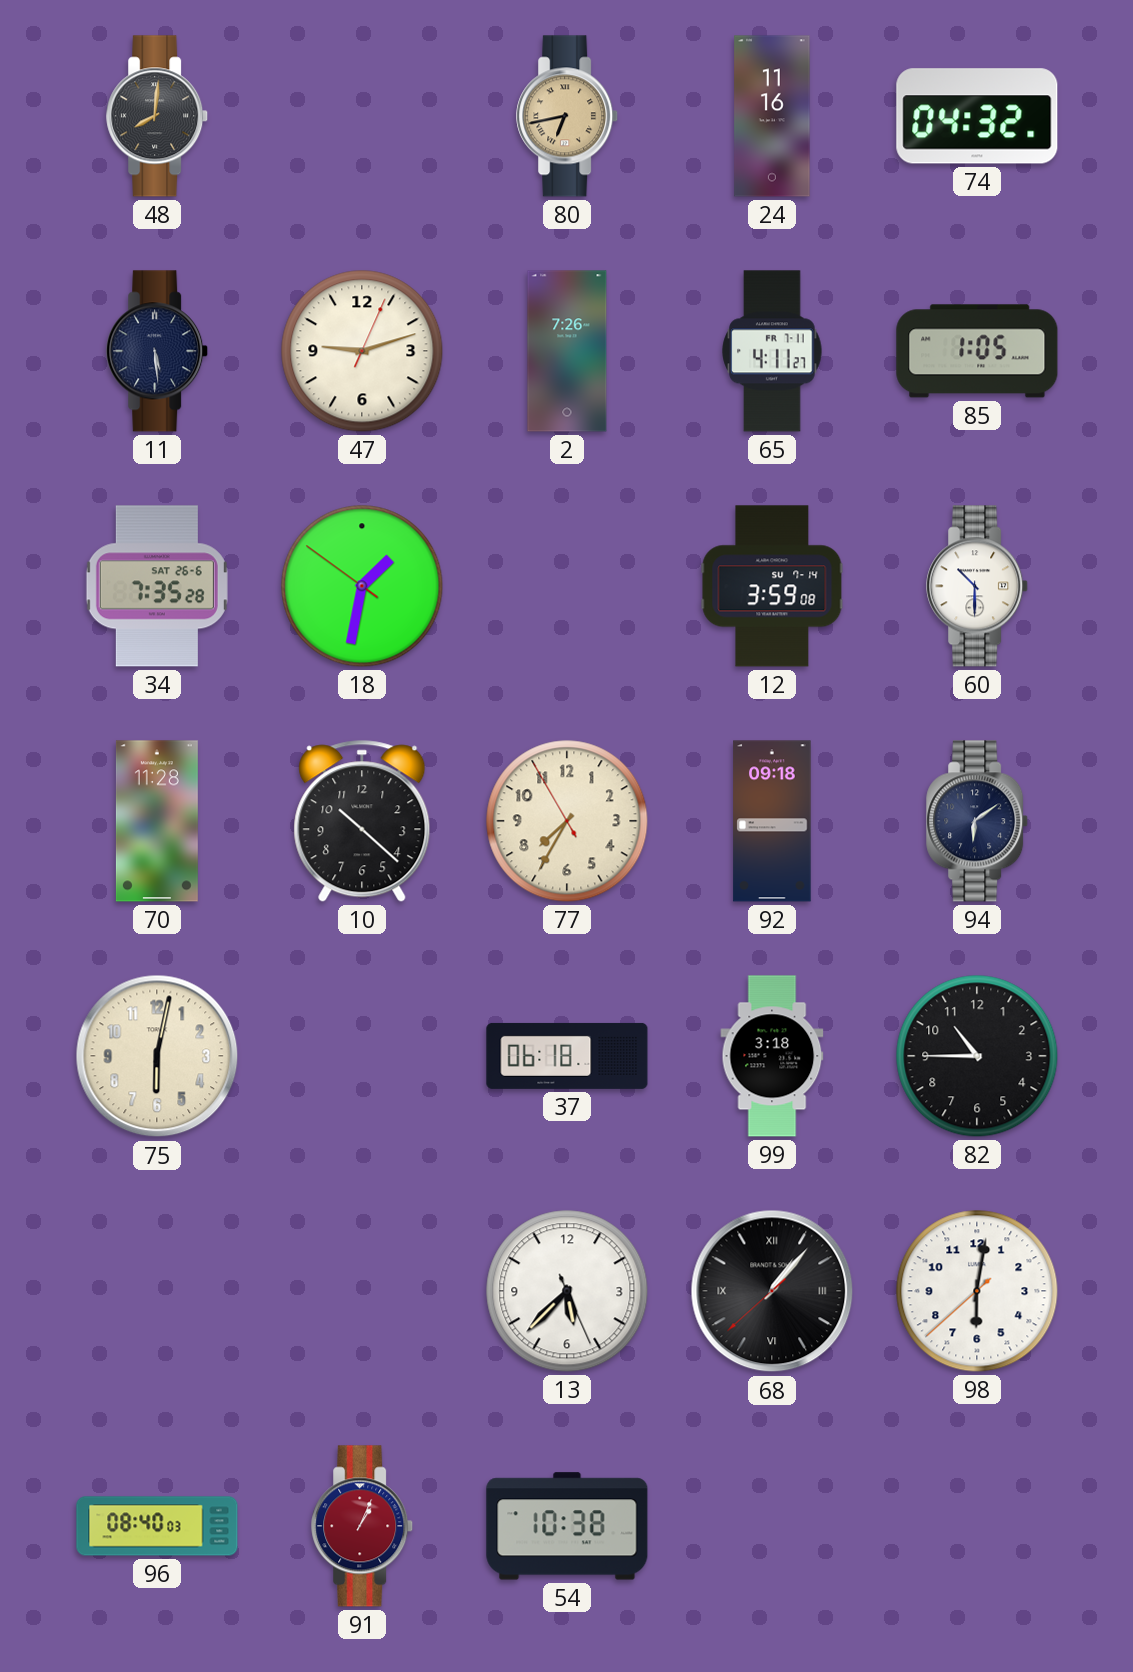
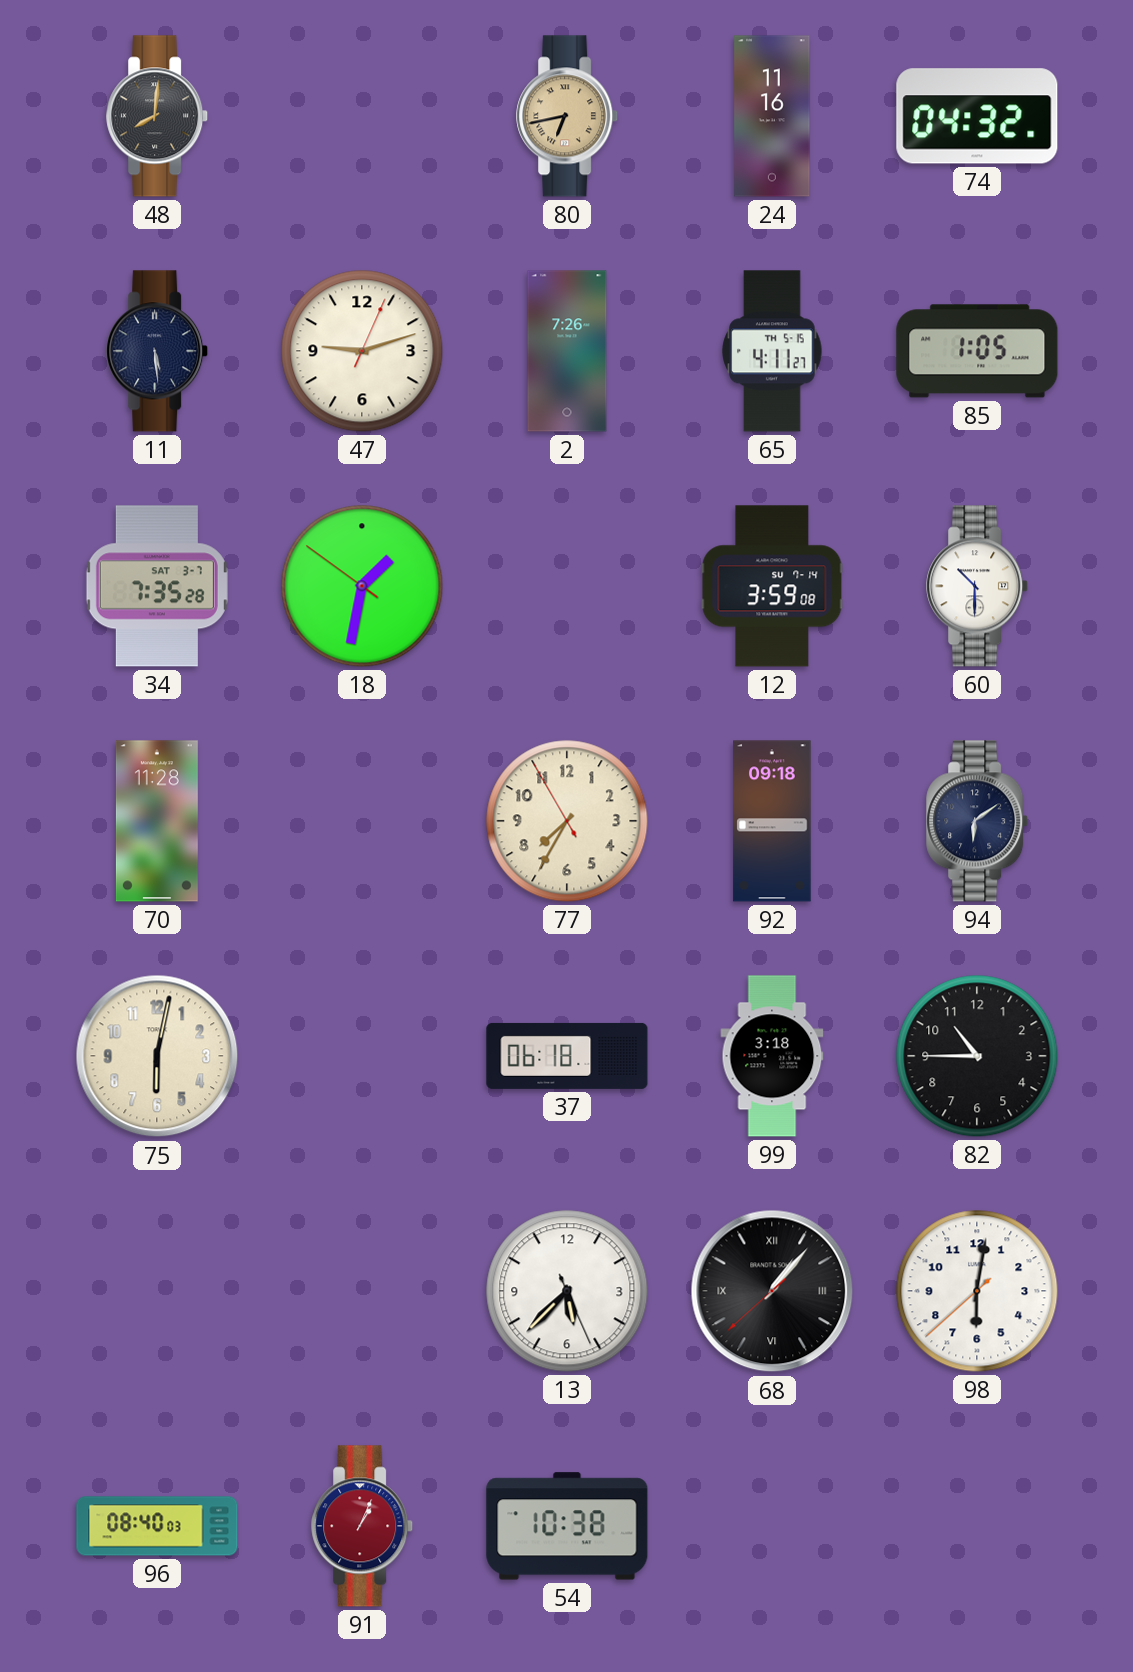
65 date: FR 7-11 -> TH 5-15
34 date: SAT 26-6 -> SAT 3-7
10: 10:22 -> none
